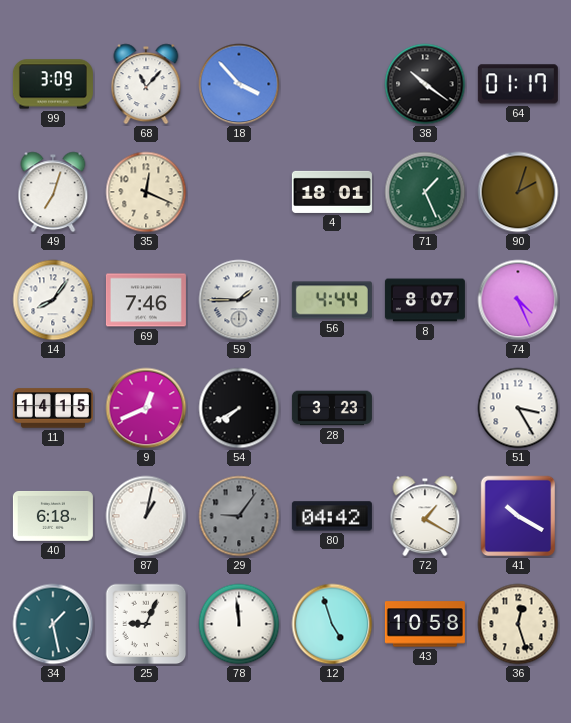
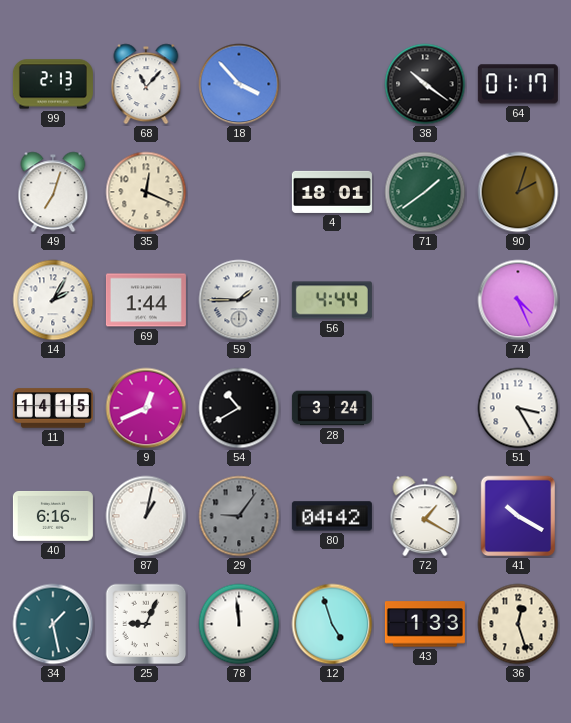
99: 3:09 -> 2:13
71: 1:26 -> 1:39
14: 8:06 -> 2:05
69: 7:46 -> 1:44
8: 8:07 -> none
54: 7:40 -> 10:40
28: 3:23 -> 3:24
40: 6:18 -> 6:16
43: 10:58 -> 1:33
